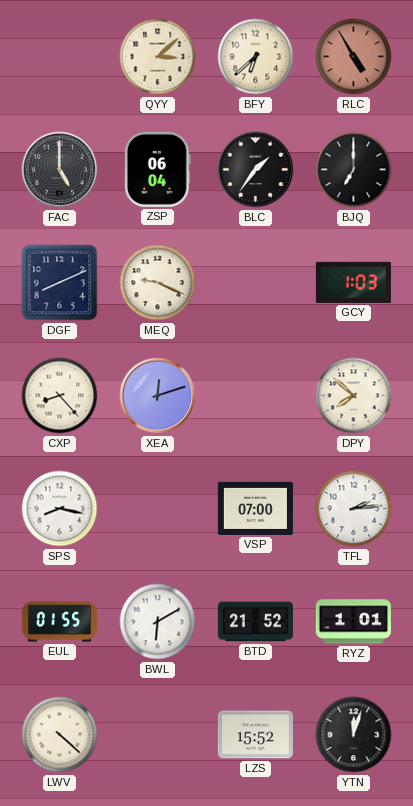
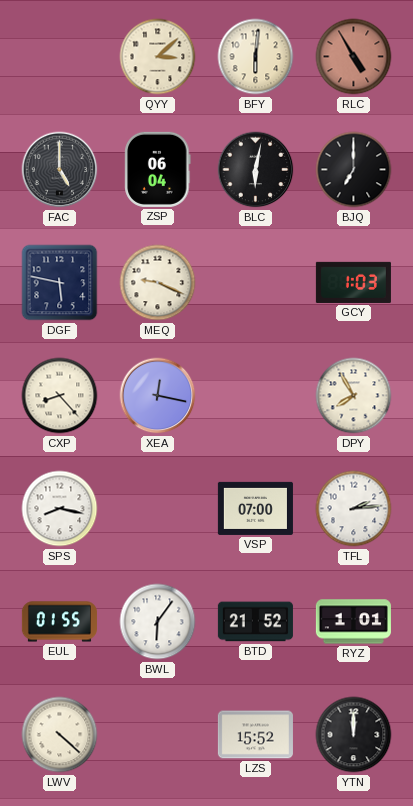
BFY: 6:38 -> 6:01
BLC: 1:36 -> 6:02
DGF: 8:11 -> 5:47
XEA: 12:12 -> 12:17
DPY: 7:52 -> 7:55
BWL: 6:10 -> 6:06
YTN: 12:03 -> 12:00
